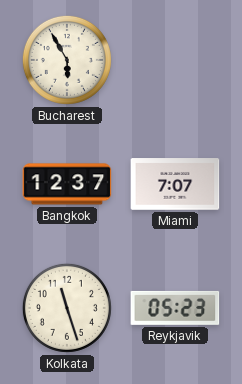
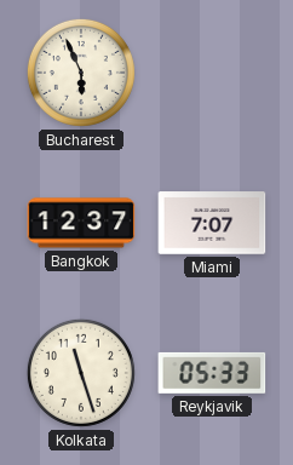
Bucharest: 5:55 -> 5:56
Reykjavik: 05:23 -> 05:33
